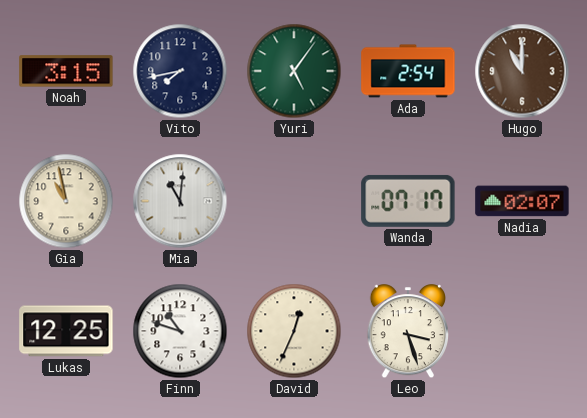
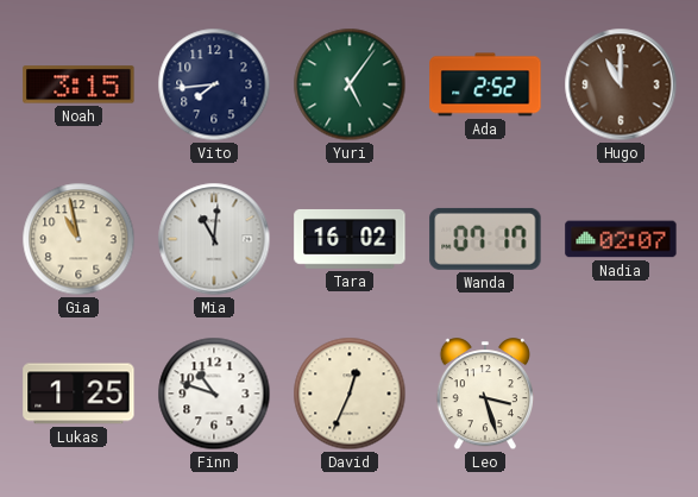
Vito: 7:43 -> 7:44
Ada: 2:54 -> 2:52
Tara: none -> 16:02
Lukas: 12:25 -> 1:25
